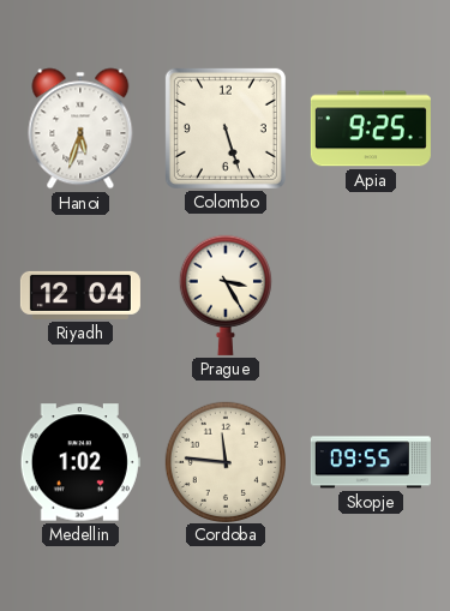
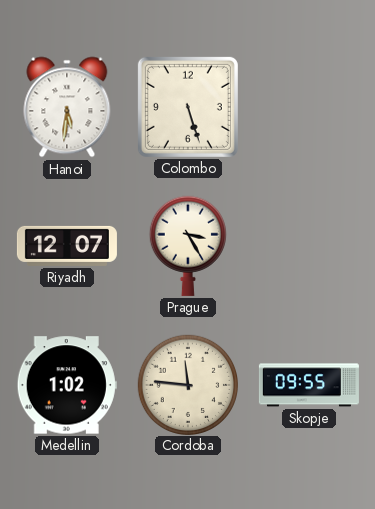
Hanoi: 5:33 -> 5:31
Apia: 9:25 -> none
Riyadh: 12:04 -> 12:07
